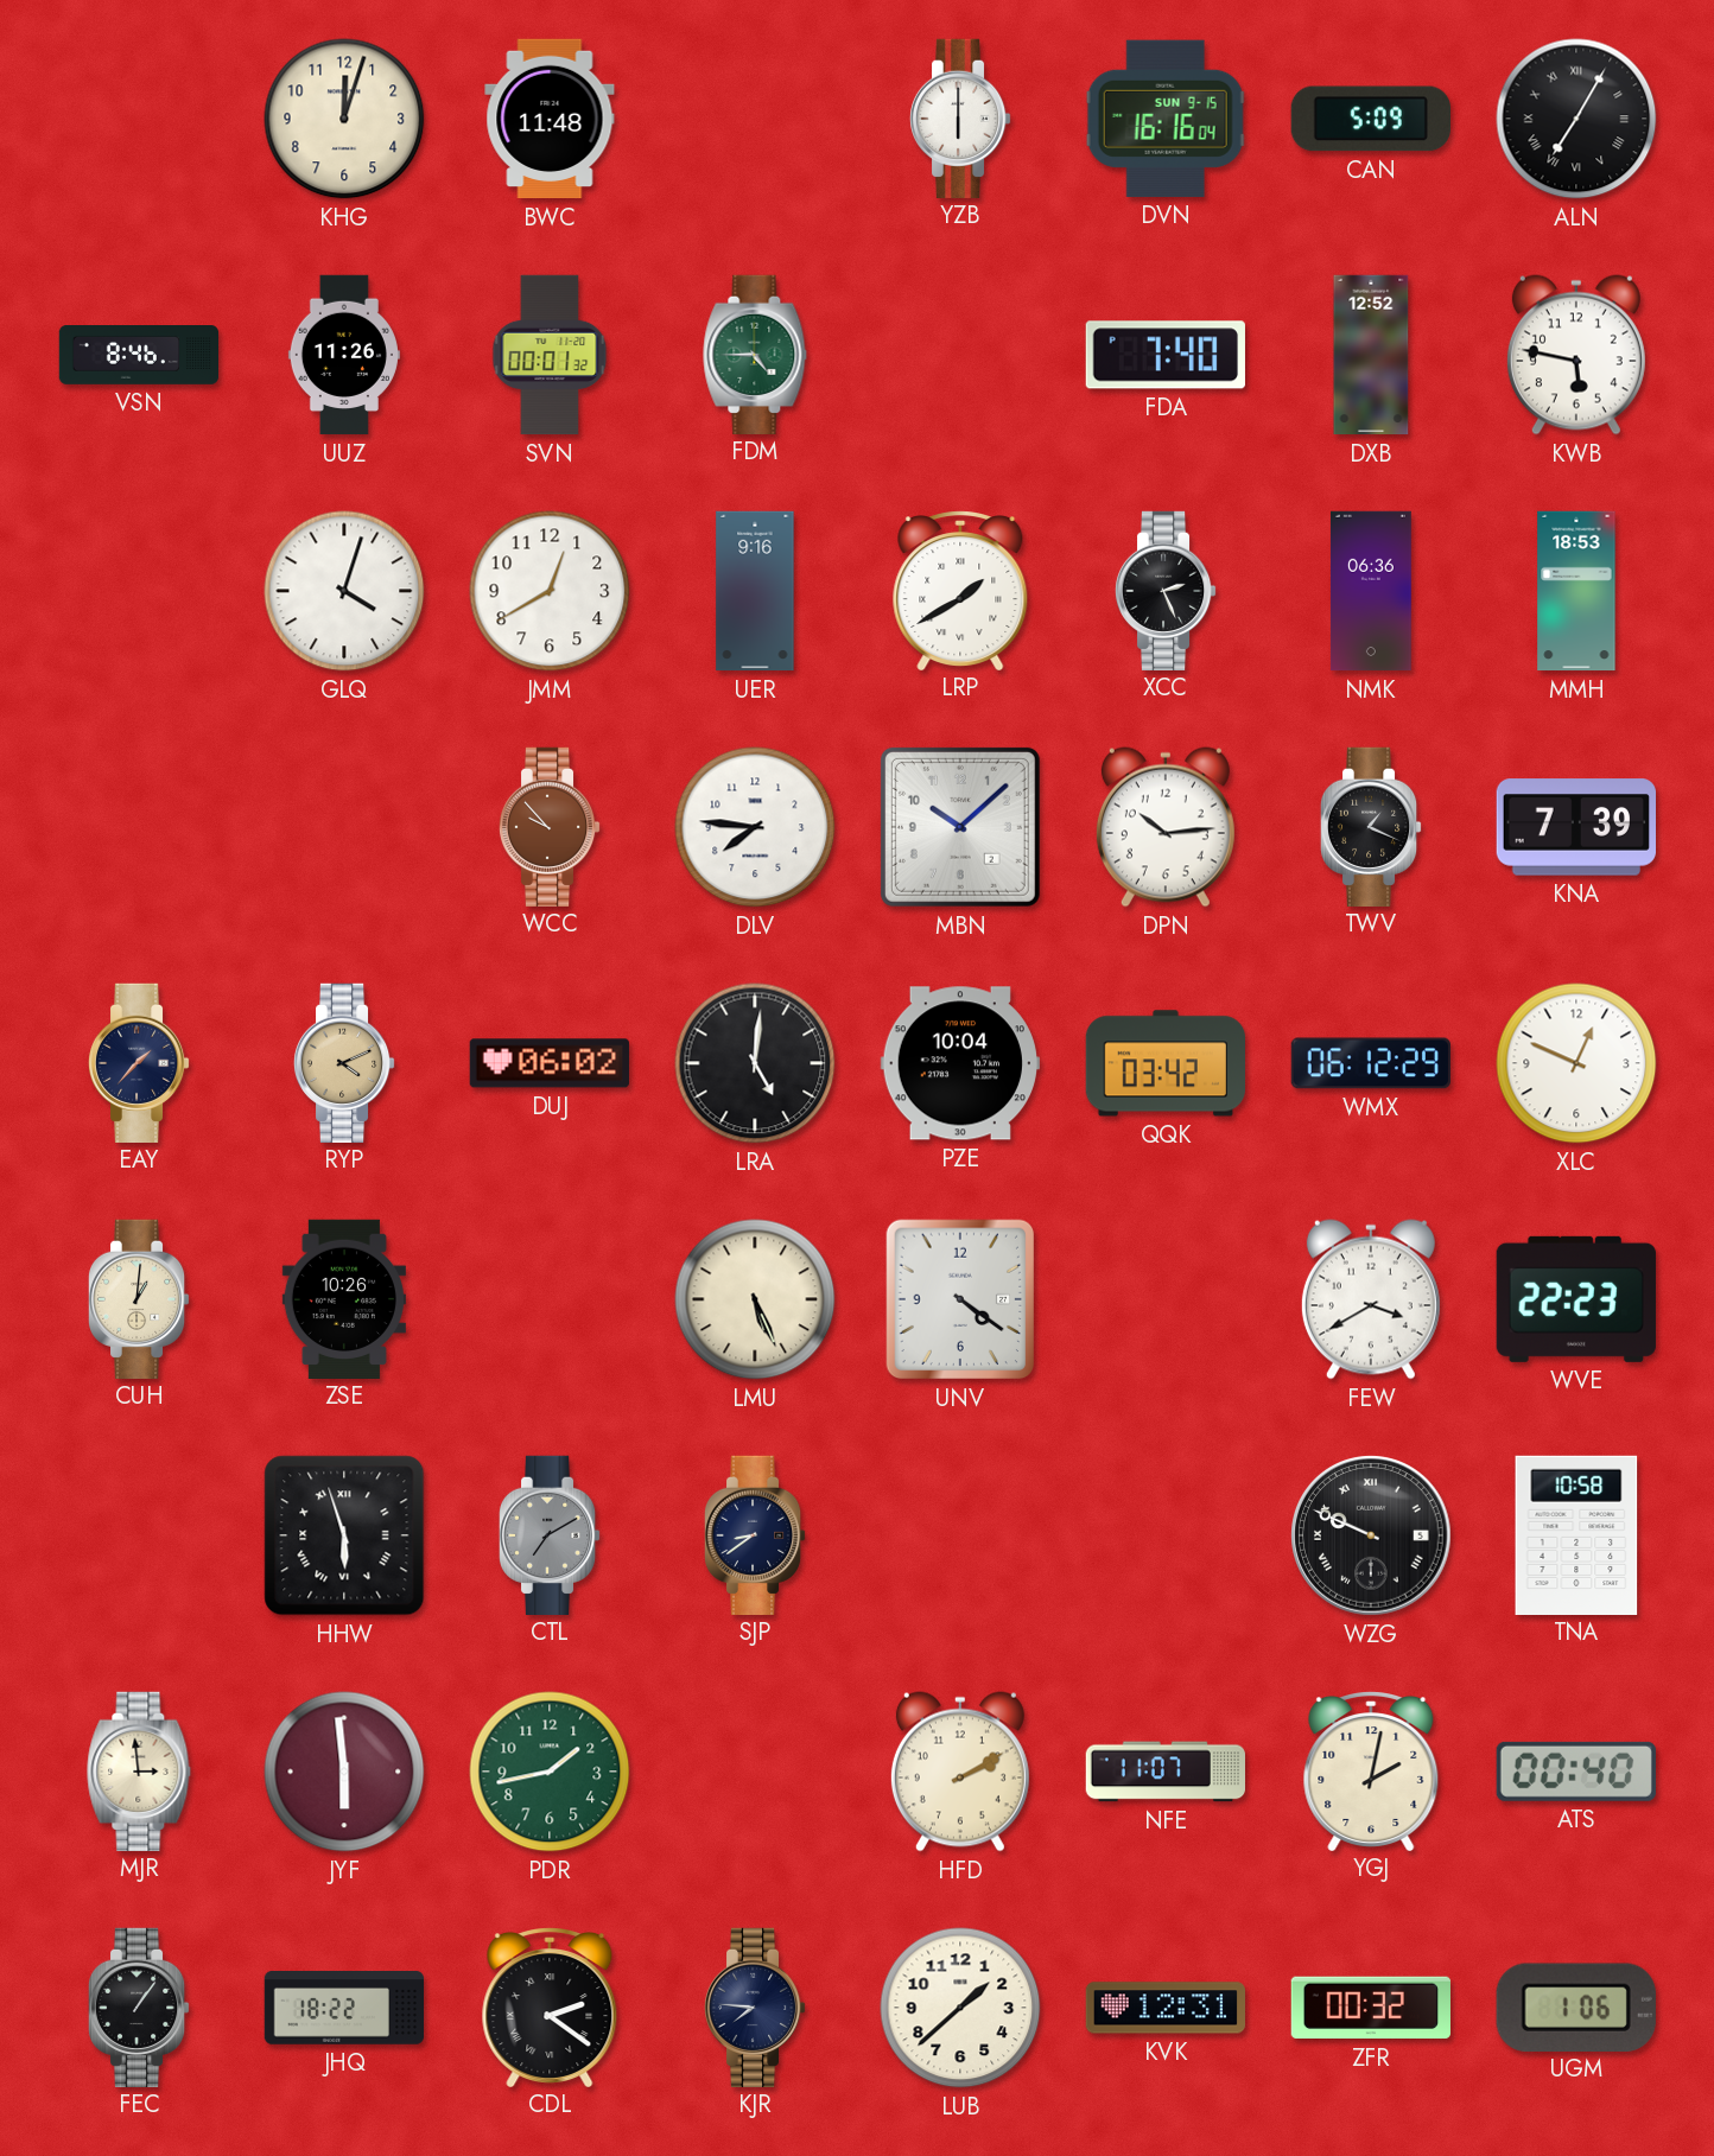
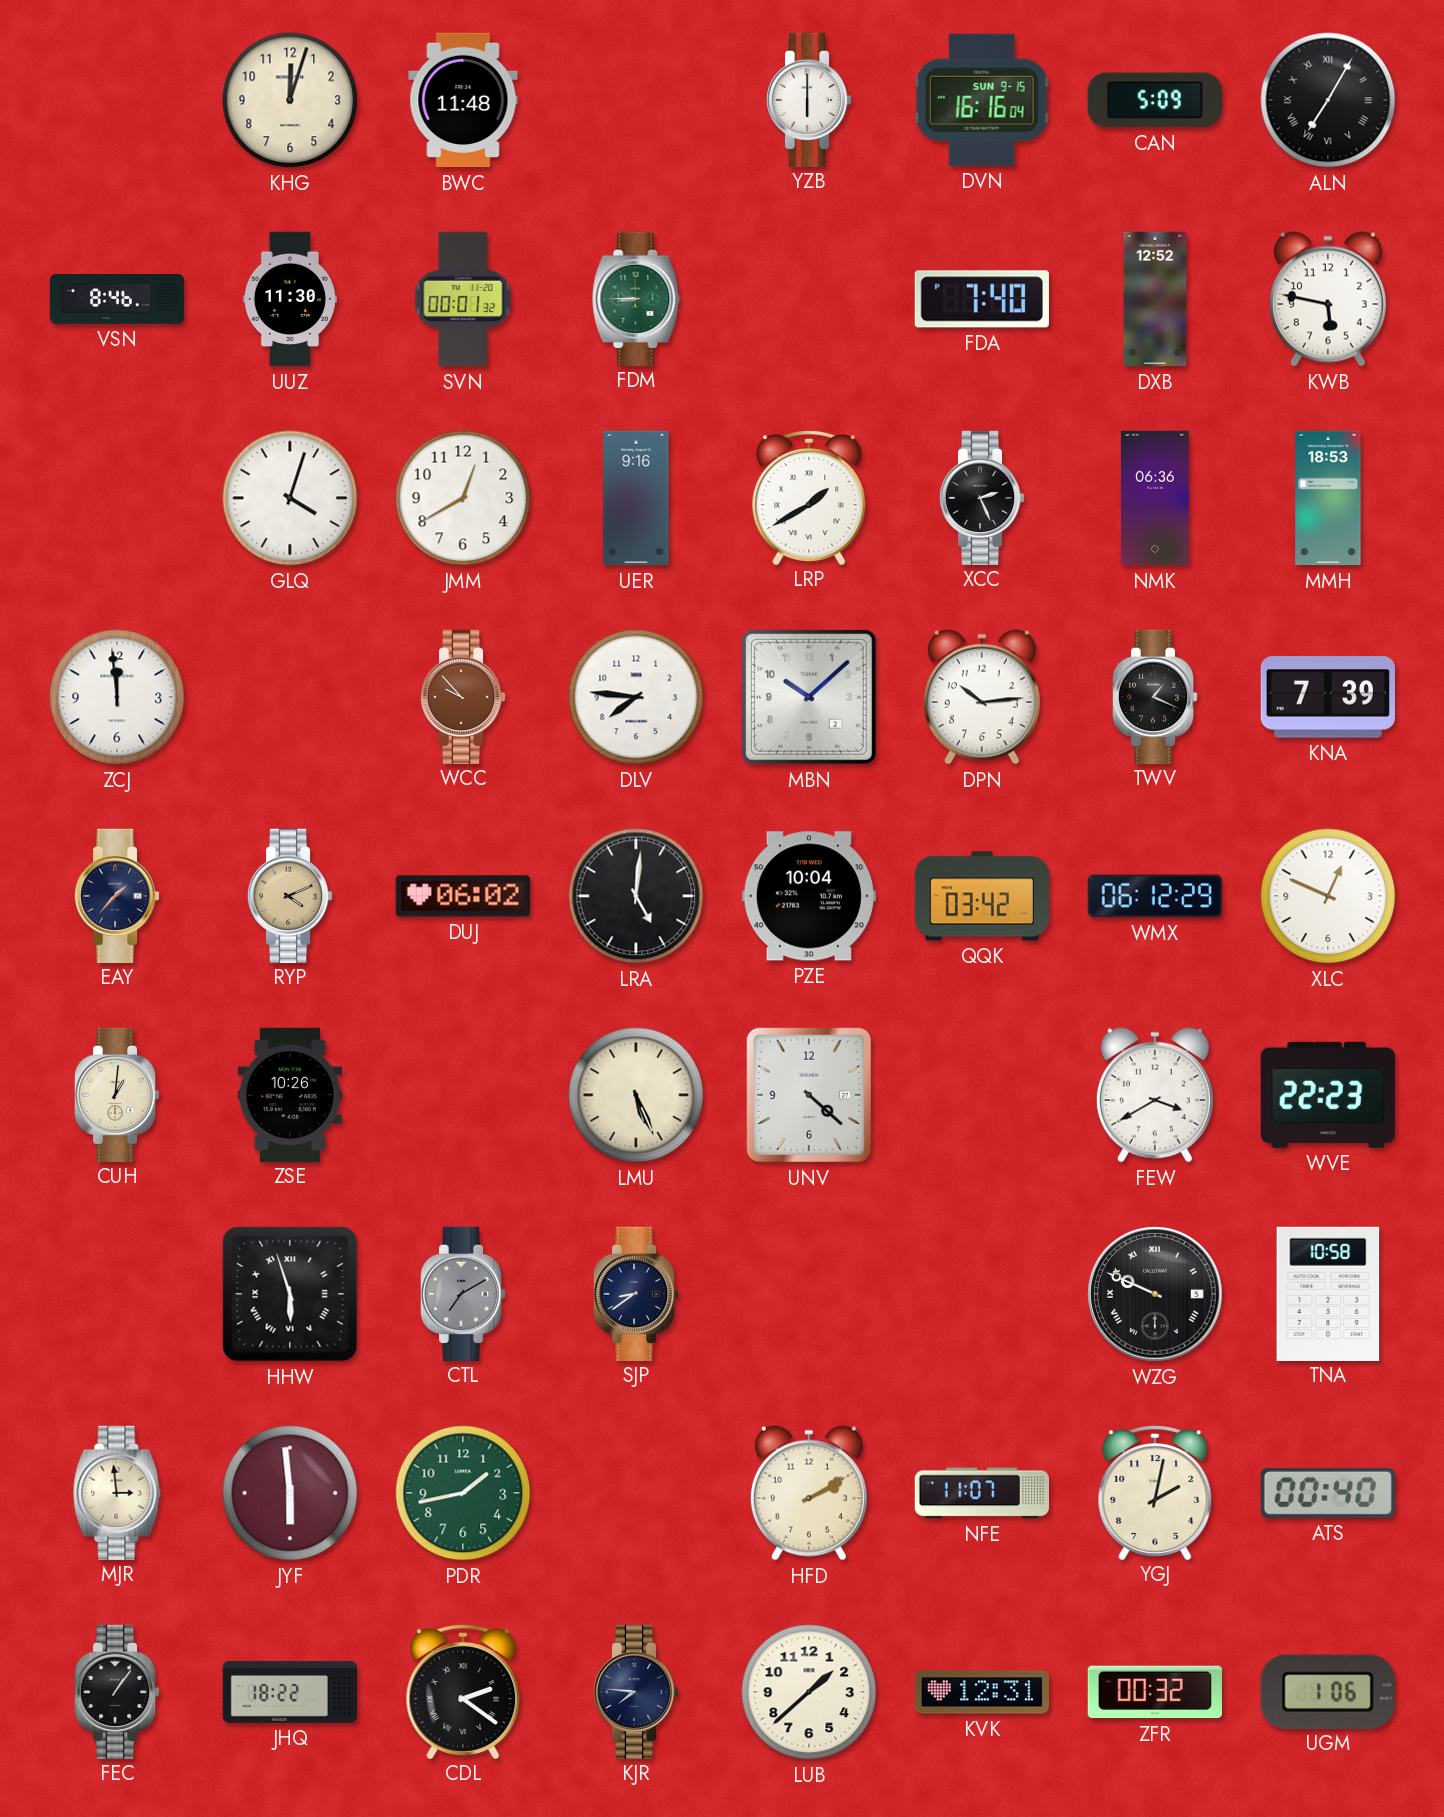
UUZ: 11:26 -> 11:30
FDM: 4:45 -> 8:45
ZCJ: none -> 11:59
UNV: 4:21 -> 4:22
